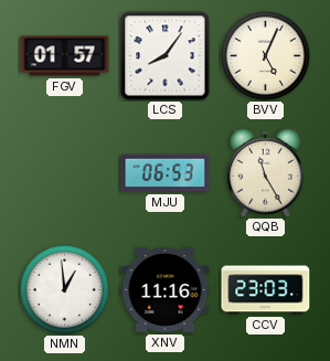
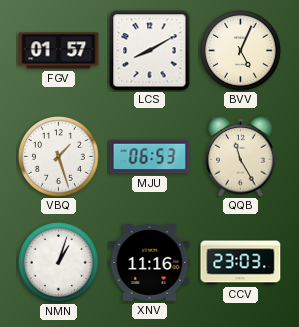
LCS: 8:06 -> 8:10
VBQ: none -> 1:27
NMN: 12:59 -> 1:03
